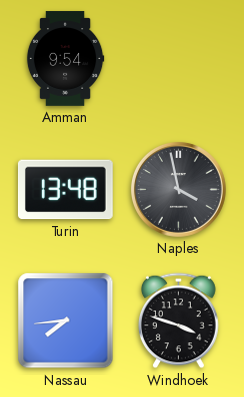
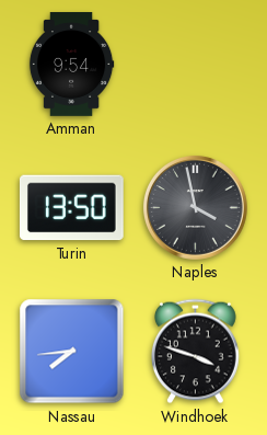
Turin: 13:48 -> 13:50
